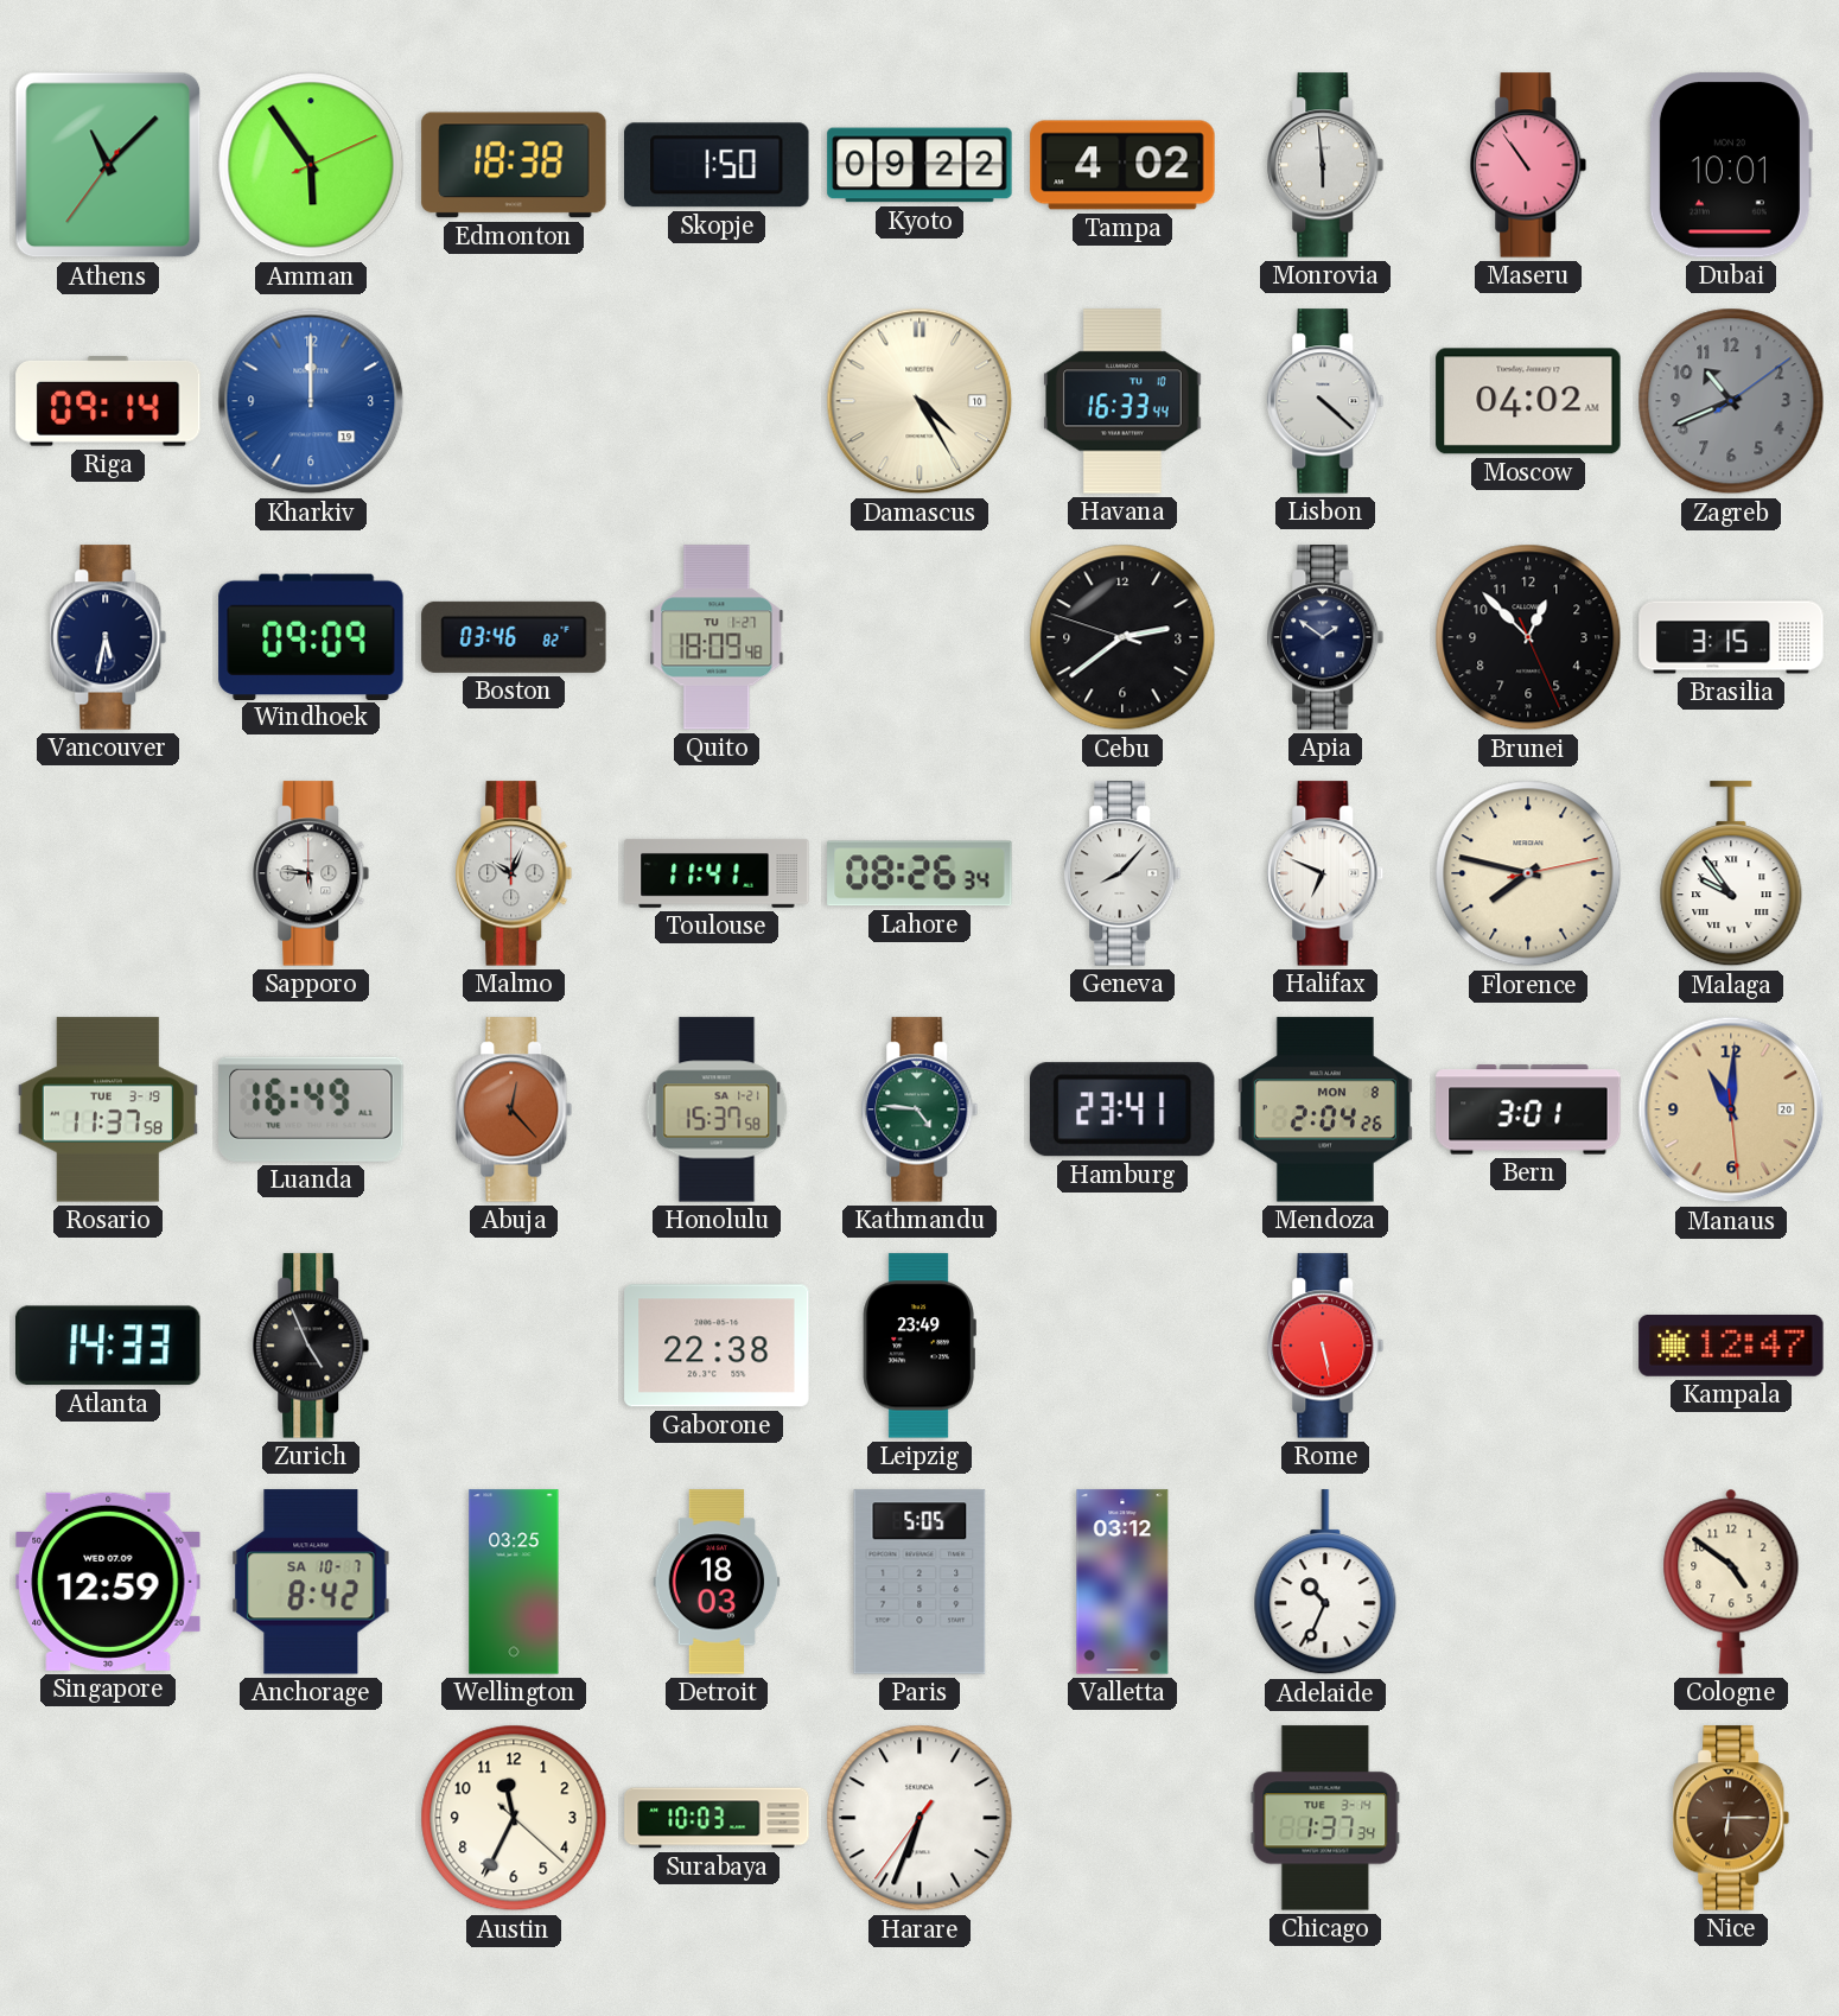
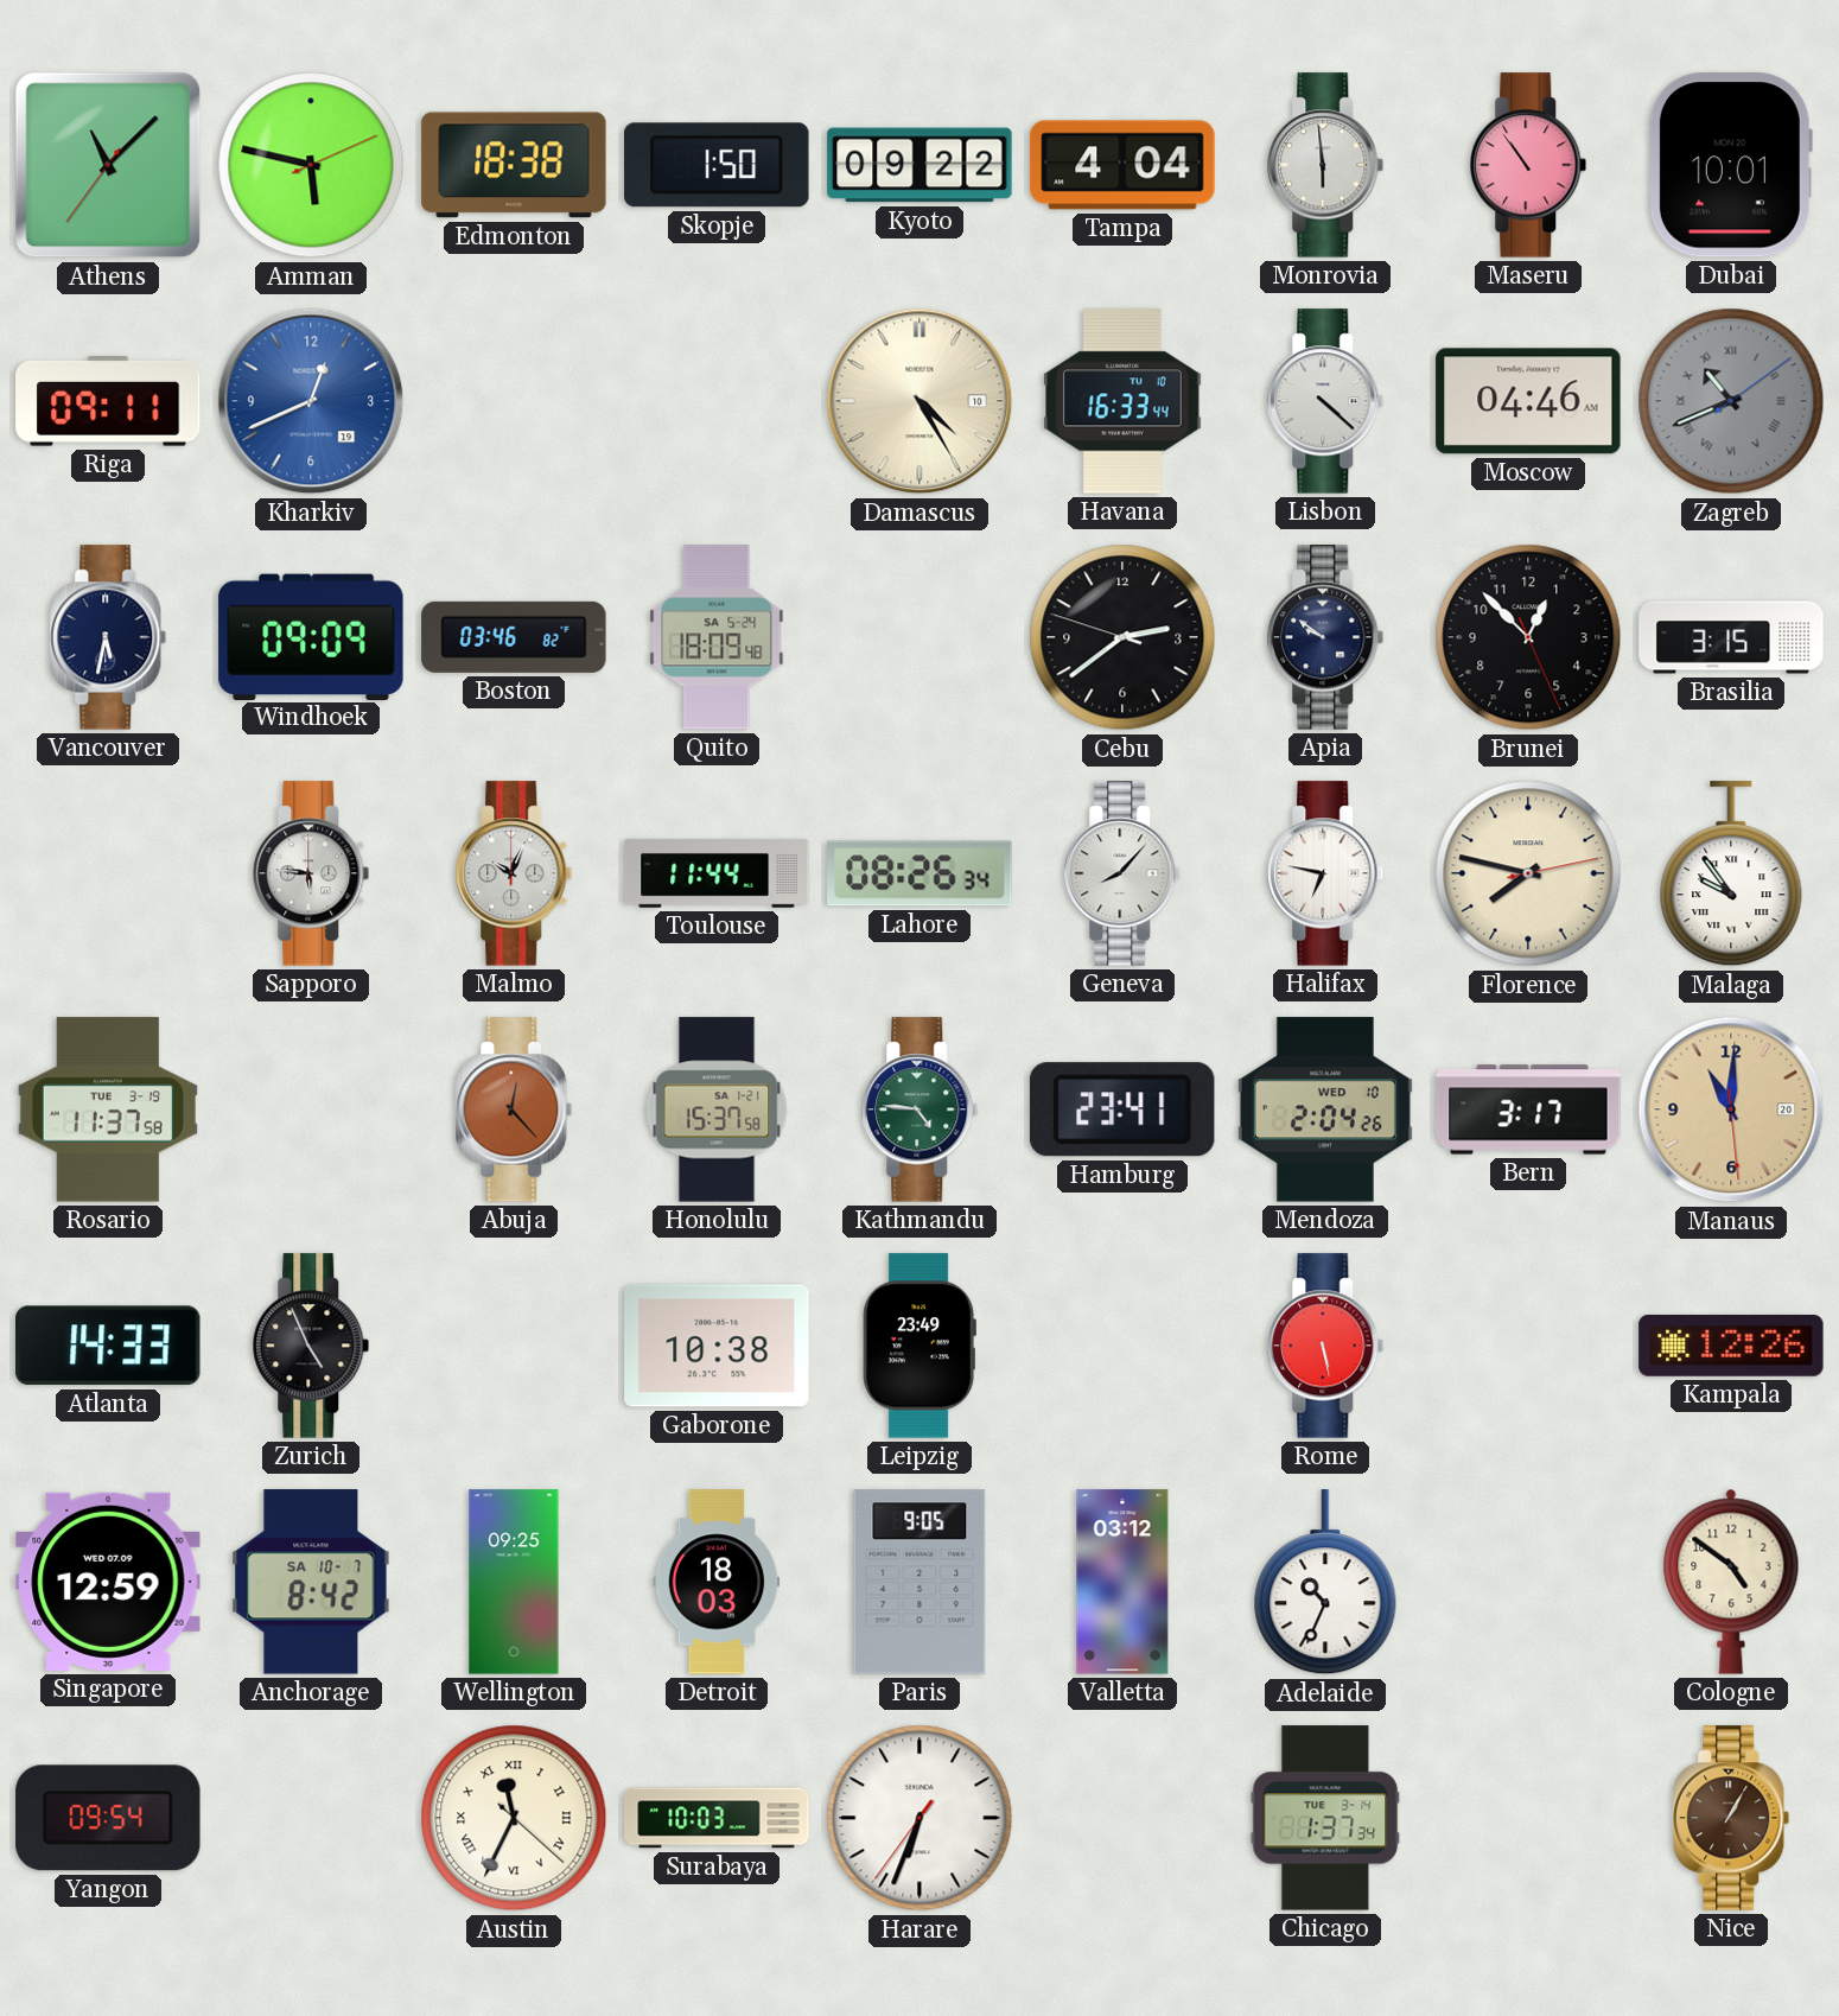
Amman: 5:54 -> 5:47
Tampa: 4:02 -> 4:04
Riga: 09:14 -> 09:11
Kharkiv: 12:00 -> 12:41
Moscow: 04:02 -> 04:46
Zagreb numerals: Arabic -> Roman
Quito date: TU 1-27 -> SA 5-24
Apia: 1:51 -> 9:51
Toulouse: 11:41 -> 11:44
Halifax: 6:49 -> 6:47
Luanda: 16:49 -> none
Mendoza date: MON 8 -> WED 10
Bern: 3:01 -> 3:17
Gaborone: 22:38 -> 10:38
Kampala: 12:47 -> 12:26
Wellington: 03:25 -> 09:25
Paris: 5:05 -> 9:05
Yangon: none -> 09:54
Austin numerals: Arabic -> Roman
Nice: 6:15 -> 1:05
